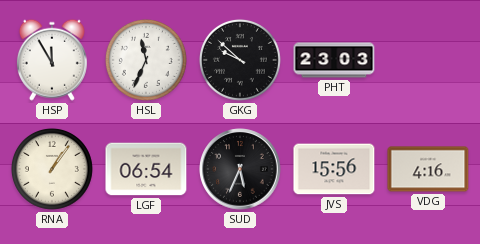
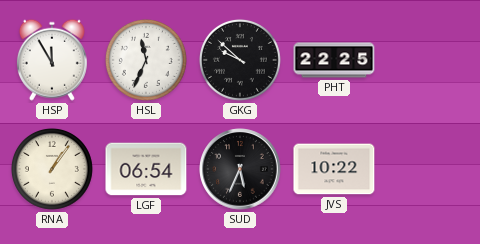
PHT: 23:03 -> 22:25
JVS: 15:56 -> 10:22
VDG: 4:16 -> none
